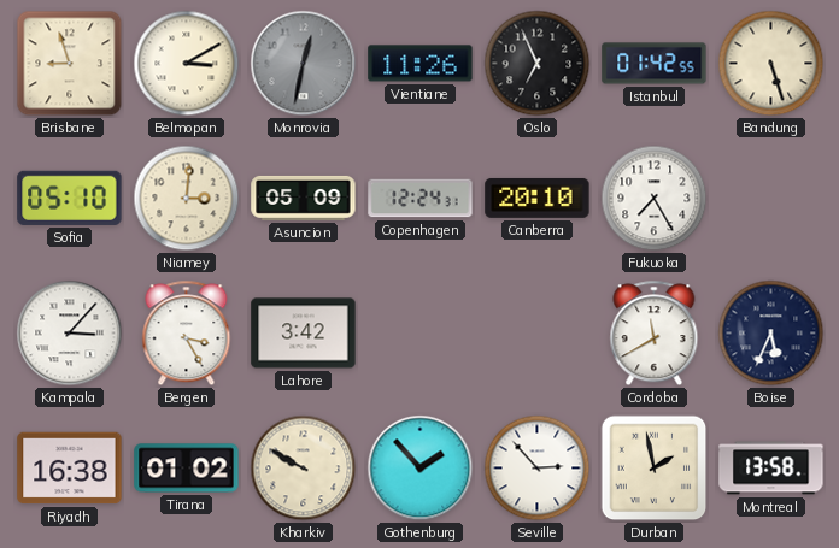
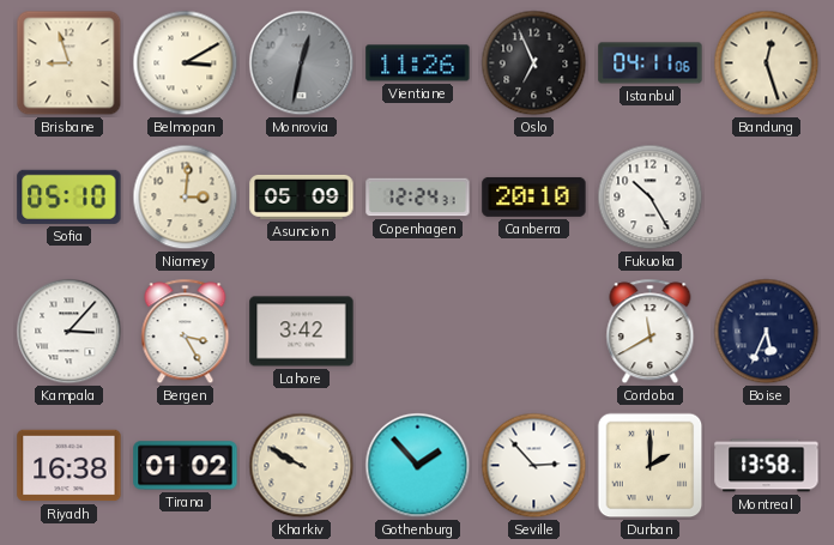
Istanbul: 01:42 -> 04:11
Bandung: 5:27 -> 12:27
Fukuoka: 7:25 -> 10:25
Durban: 1:58 -> 2:00
